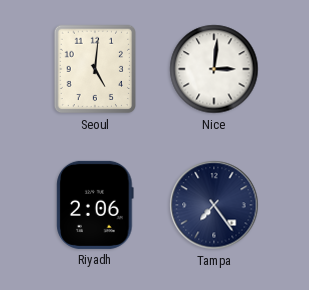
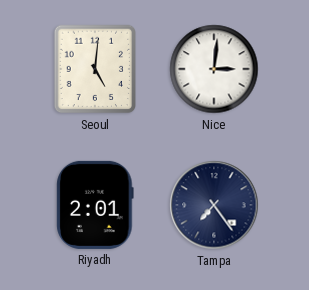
Riyadh: 2:06 -> 2:01
